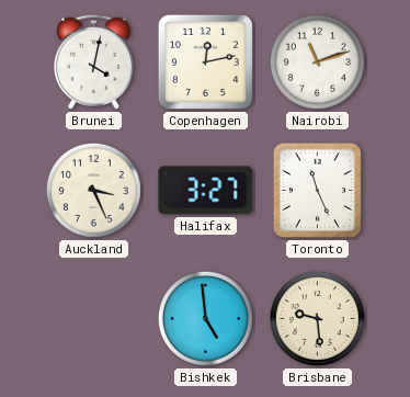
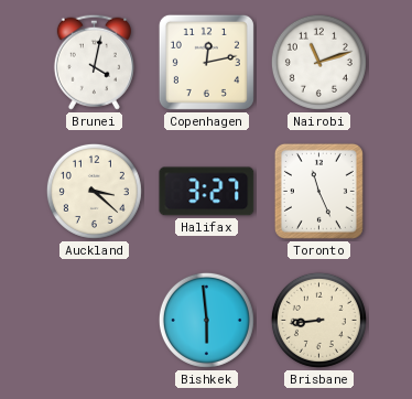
Auckland: 3:26 -> 3:22
Bishkek: 4:59 -> 5:59
Brisbane: 9:29 -> 8:44
